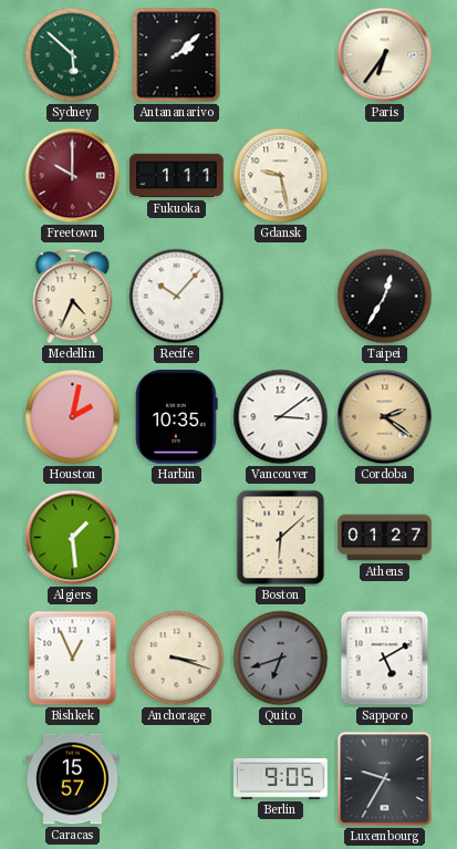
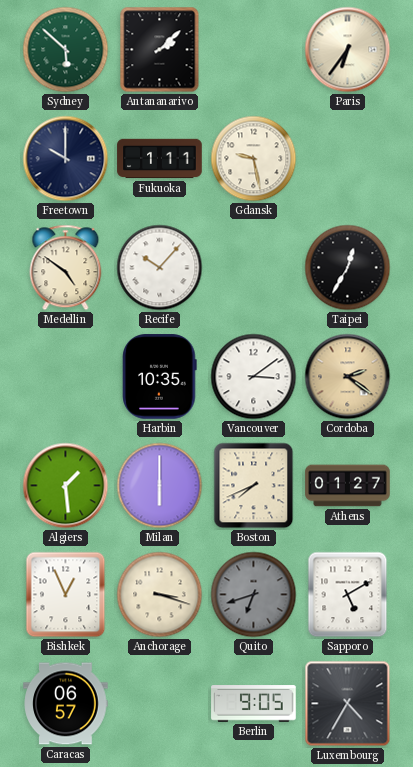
Freetown dial: burgundy -> navy
Medellin: 4:34 -> 4:51
Houston: 2:02 -> none
Milan: none -> 6:00
Boston: 6:08 -> 7:41
Caracas: 15:57 -> 06:57
Luxembourg: 9:35 -> 4:35
